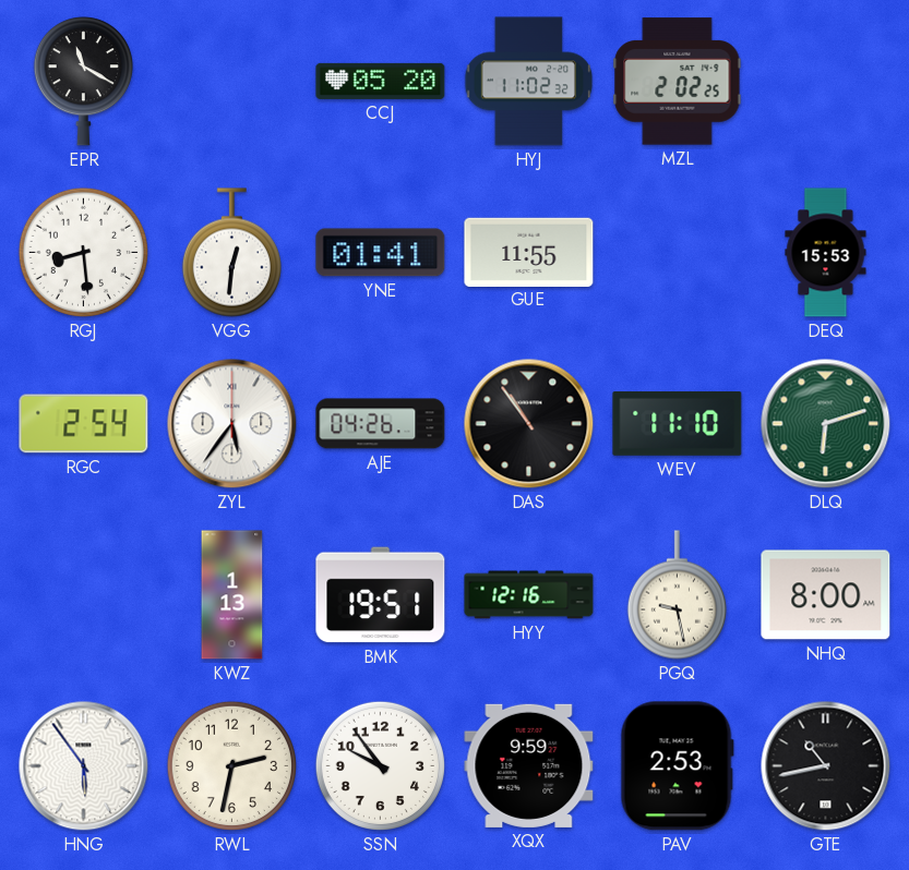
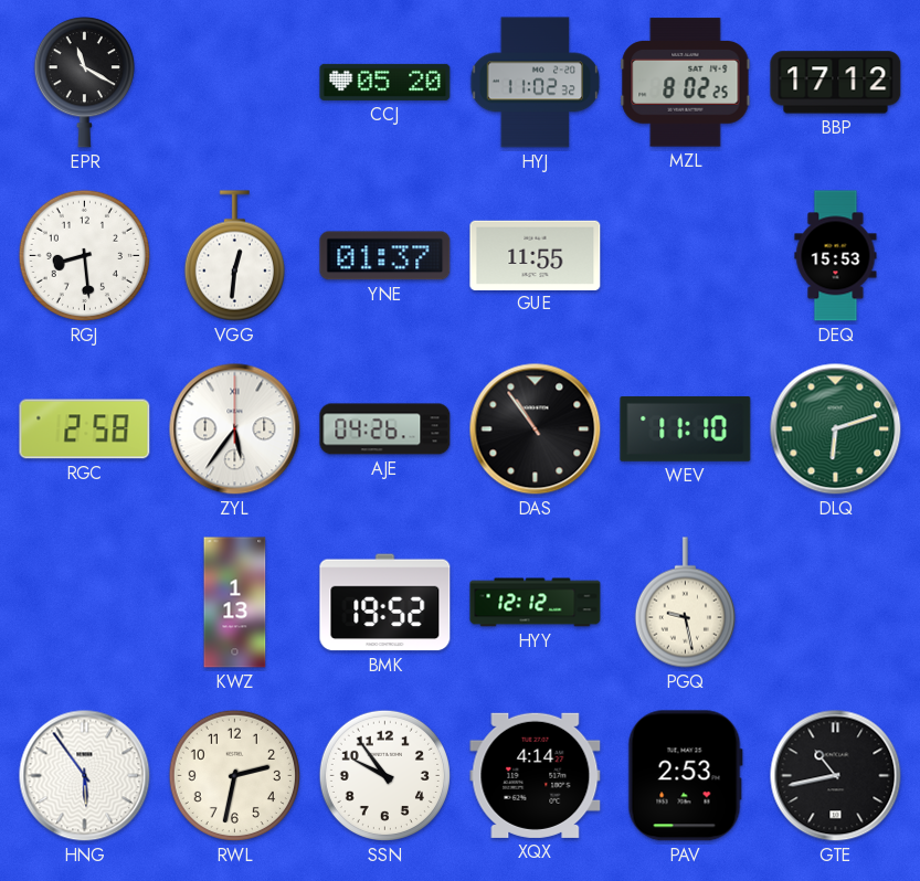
MZL: 2:02 -> 8:02
BBP: none -> 17:12
YNE: 01:41 -> 01:37
RGC: 2:54 -> 2:58
BMK: 19:51 -> 19:52
HYY: 12:16 -> 12:12
NHQ: 8:00 -> none
XQX: 9:59 -> 4:14
